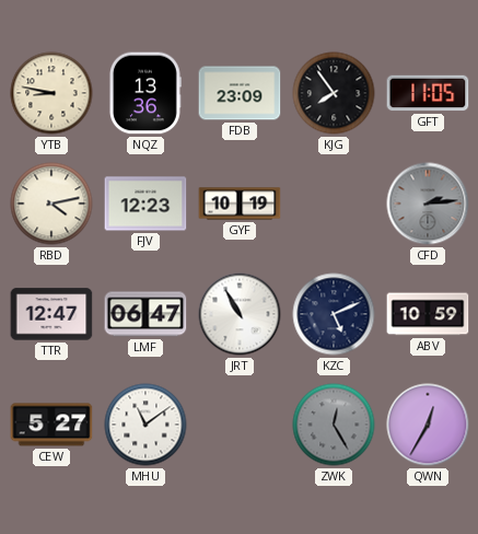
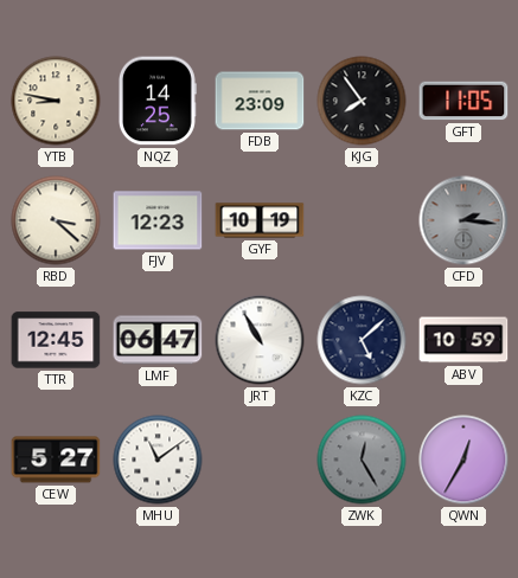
NQZ: 13:36 -> 14:25
RBD: 4:13 -> 3:22
CFD: 2:14 -> 2:16
TTR: 12:47 -> 12:45
KZC: 5:11 -> 5:08
